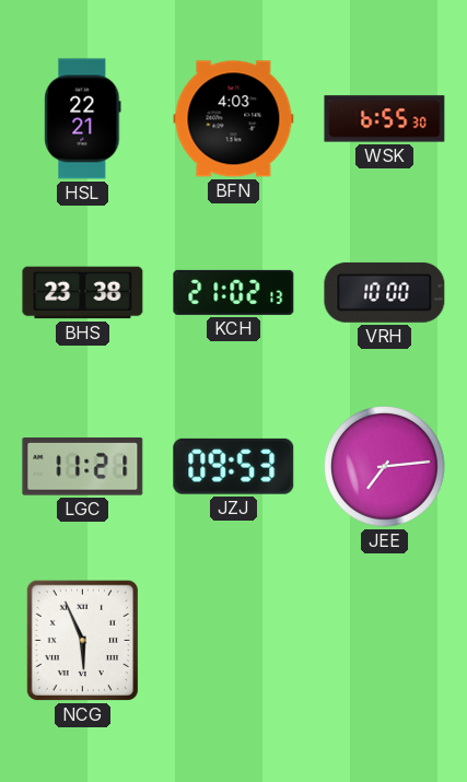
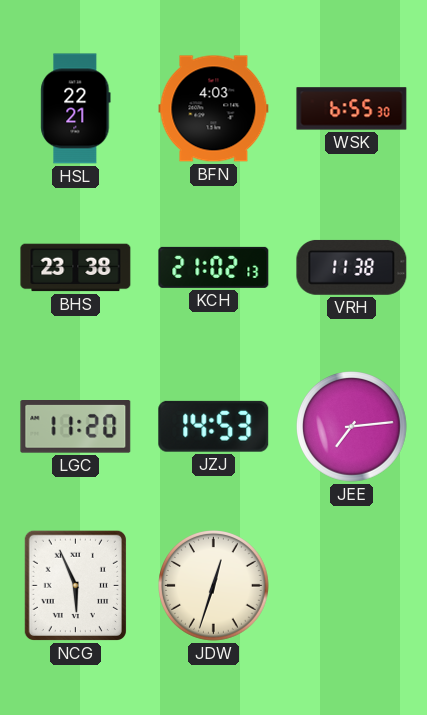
VRH: 10:00 -> 11:38
LGC: 11:21 -> 11:20
JZJ: 09:53 -> 14:53
JDW: none -> 12:33
